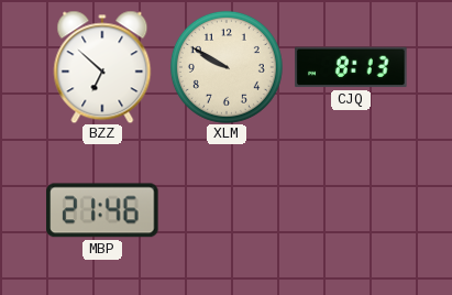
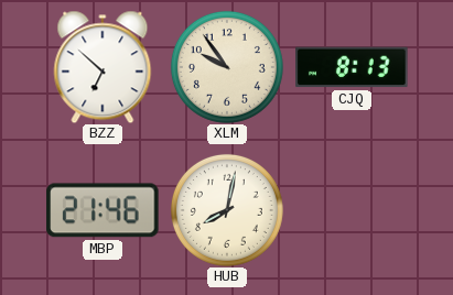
XLM: 9:50 -> 9:54
HUB: none -> 8:02
